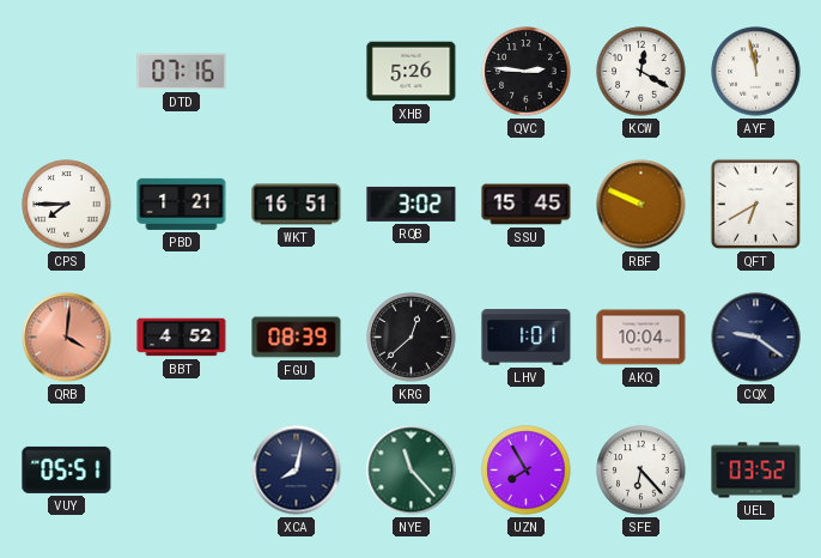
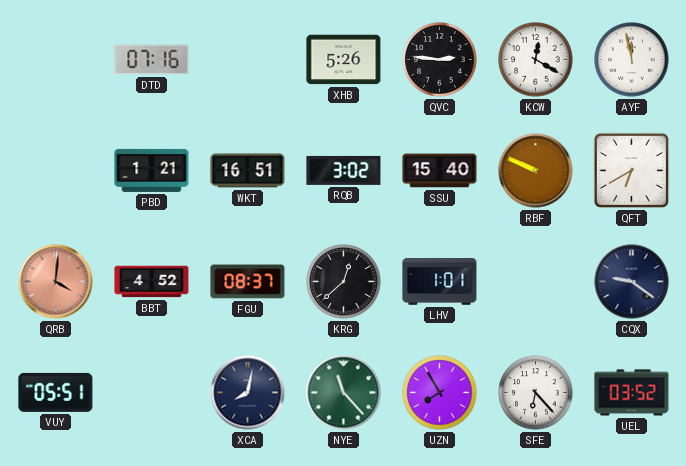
CPS: 7:45 -> none
SSU: 15:45 -> 15:40
FGU: 08:39 -> 08:37
AKQ: 10:04 -> none
